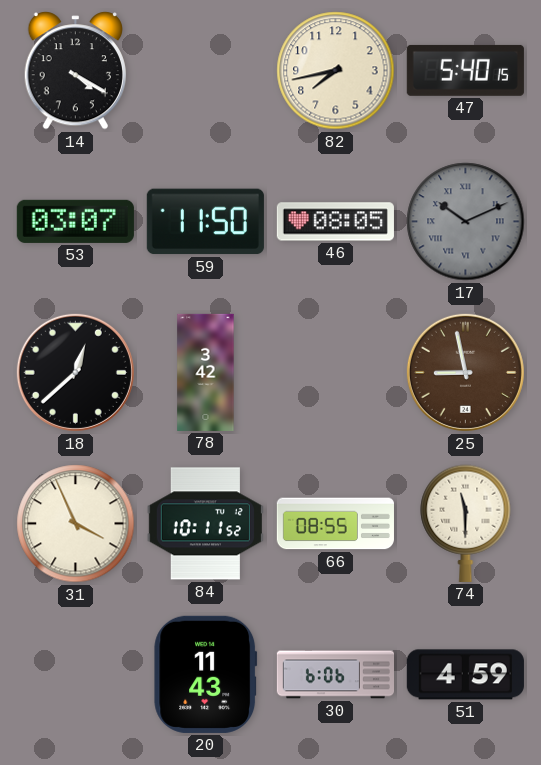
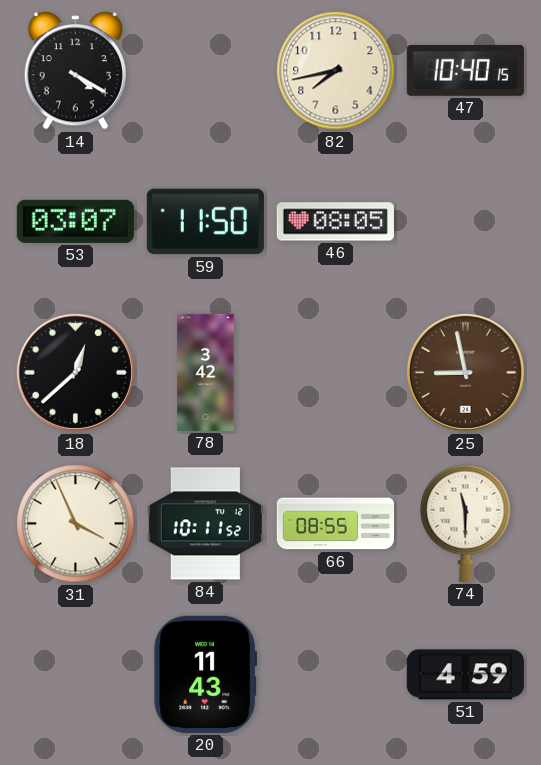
47: 5:40 -> 10:40
17: 10:11 -> none
30: 6:06 -> none
